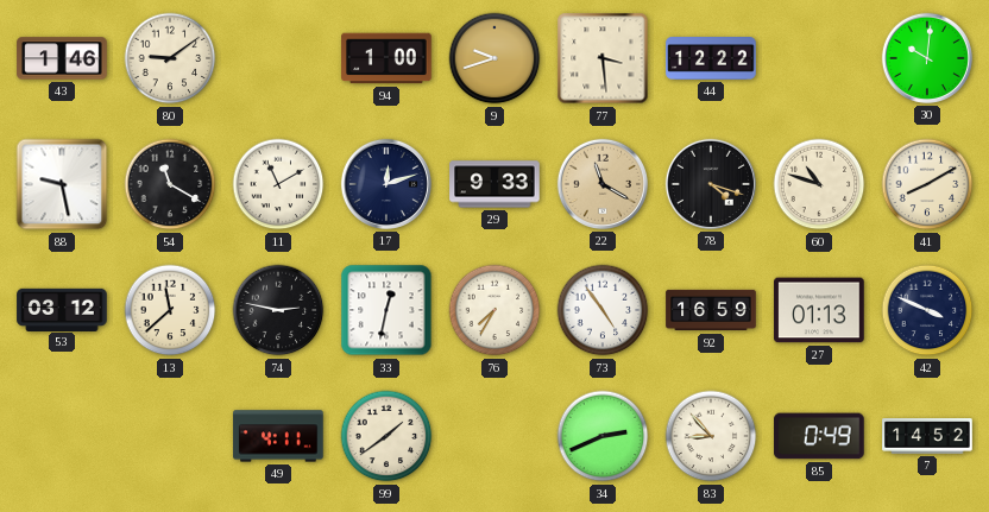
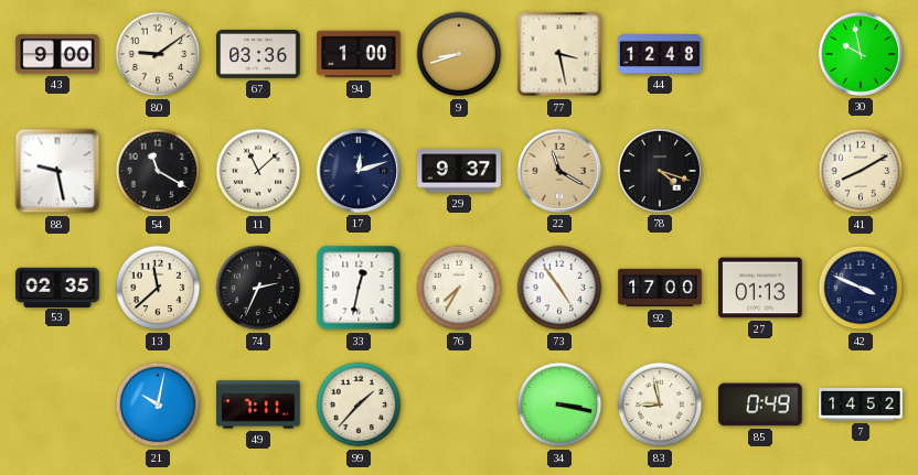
43: 1:46 -> 9:00
67: none -> 03:36
9: 9:42 -> 8:42
77: 3:29 -> 3:28
44: 12:22 -> 12:48
30: 10:01 -> 9:58
11: 11:10 -> 11:08
29: 9:33 -> 9:37
60: 10:48 -> none
53: 03:12 -> 02:35
74: 2:47 -> 2:34
92: 16:59 -> 17:00
21: none -> 10:02
49: 4:11 -> 7:11
99: 1:39 -> 1:37
34: 2:41 -> 3:17
83: 8:53 -> 8:58
